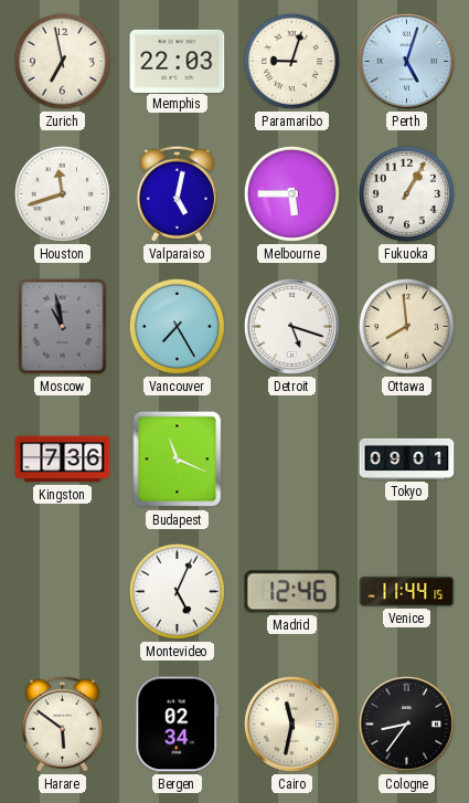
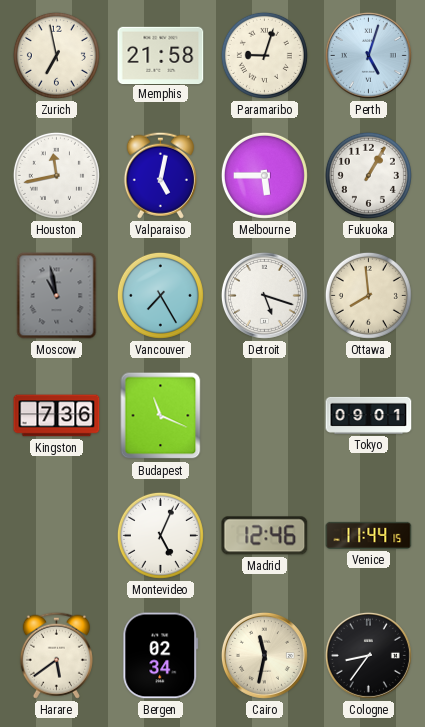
Memphis: 22:03 -> 21:58
Houston: 11:42 -> 11:43
Harare: 5:51 -> 5:39
